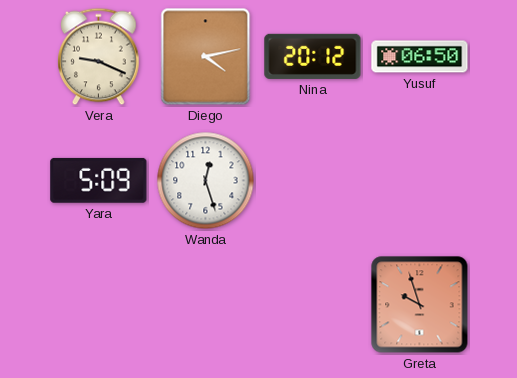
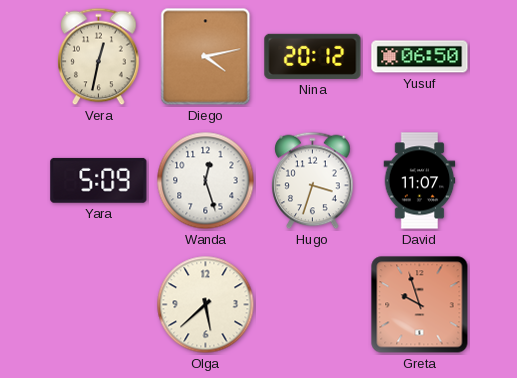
Vera: 9:19 -> 12:32
Hugo: none -> 3:33
David: none -> 11:07
Olga: none -> 5:38
